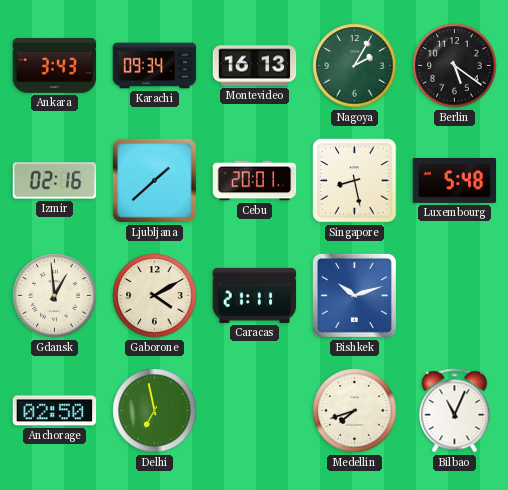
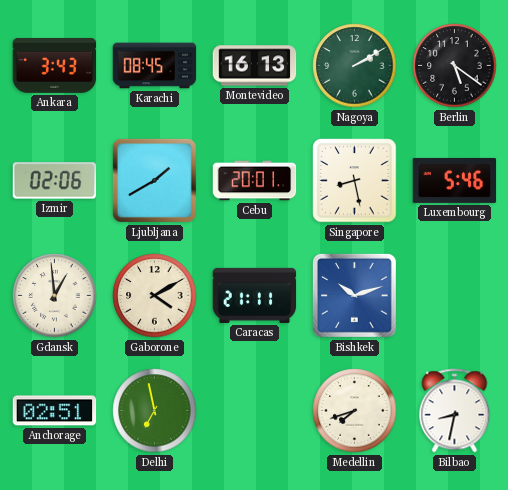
Karachi: 09:34 -> 08:45
Nagoya: 2:05 -> 2:10
Izmir: 02:16 -> 02:06
Ljubljana: 1:38 -> 1:40
Luxembourg: 5:48 -> 5:46
Anchorage: 02:50 -> 02:51
Bilbao: 11:04 -> 8:32
